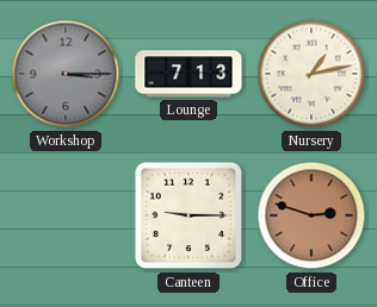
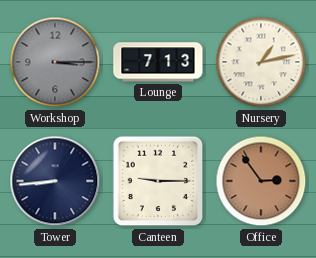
Tower: none -> 8:44
Office: 2:48 -> 2:54
